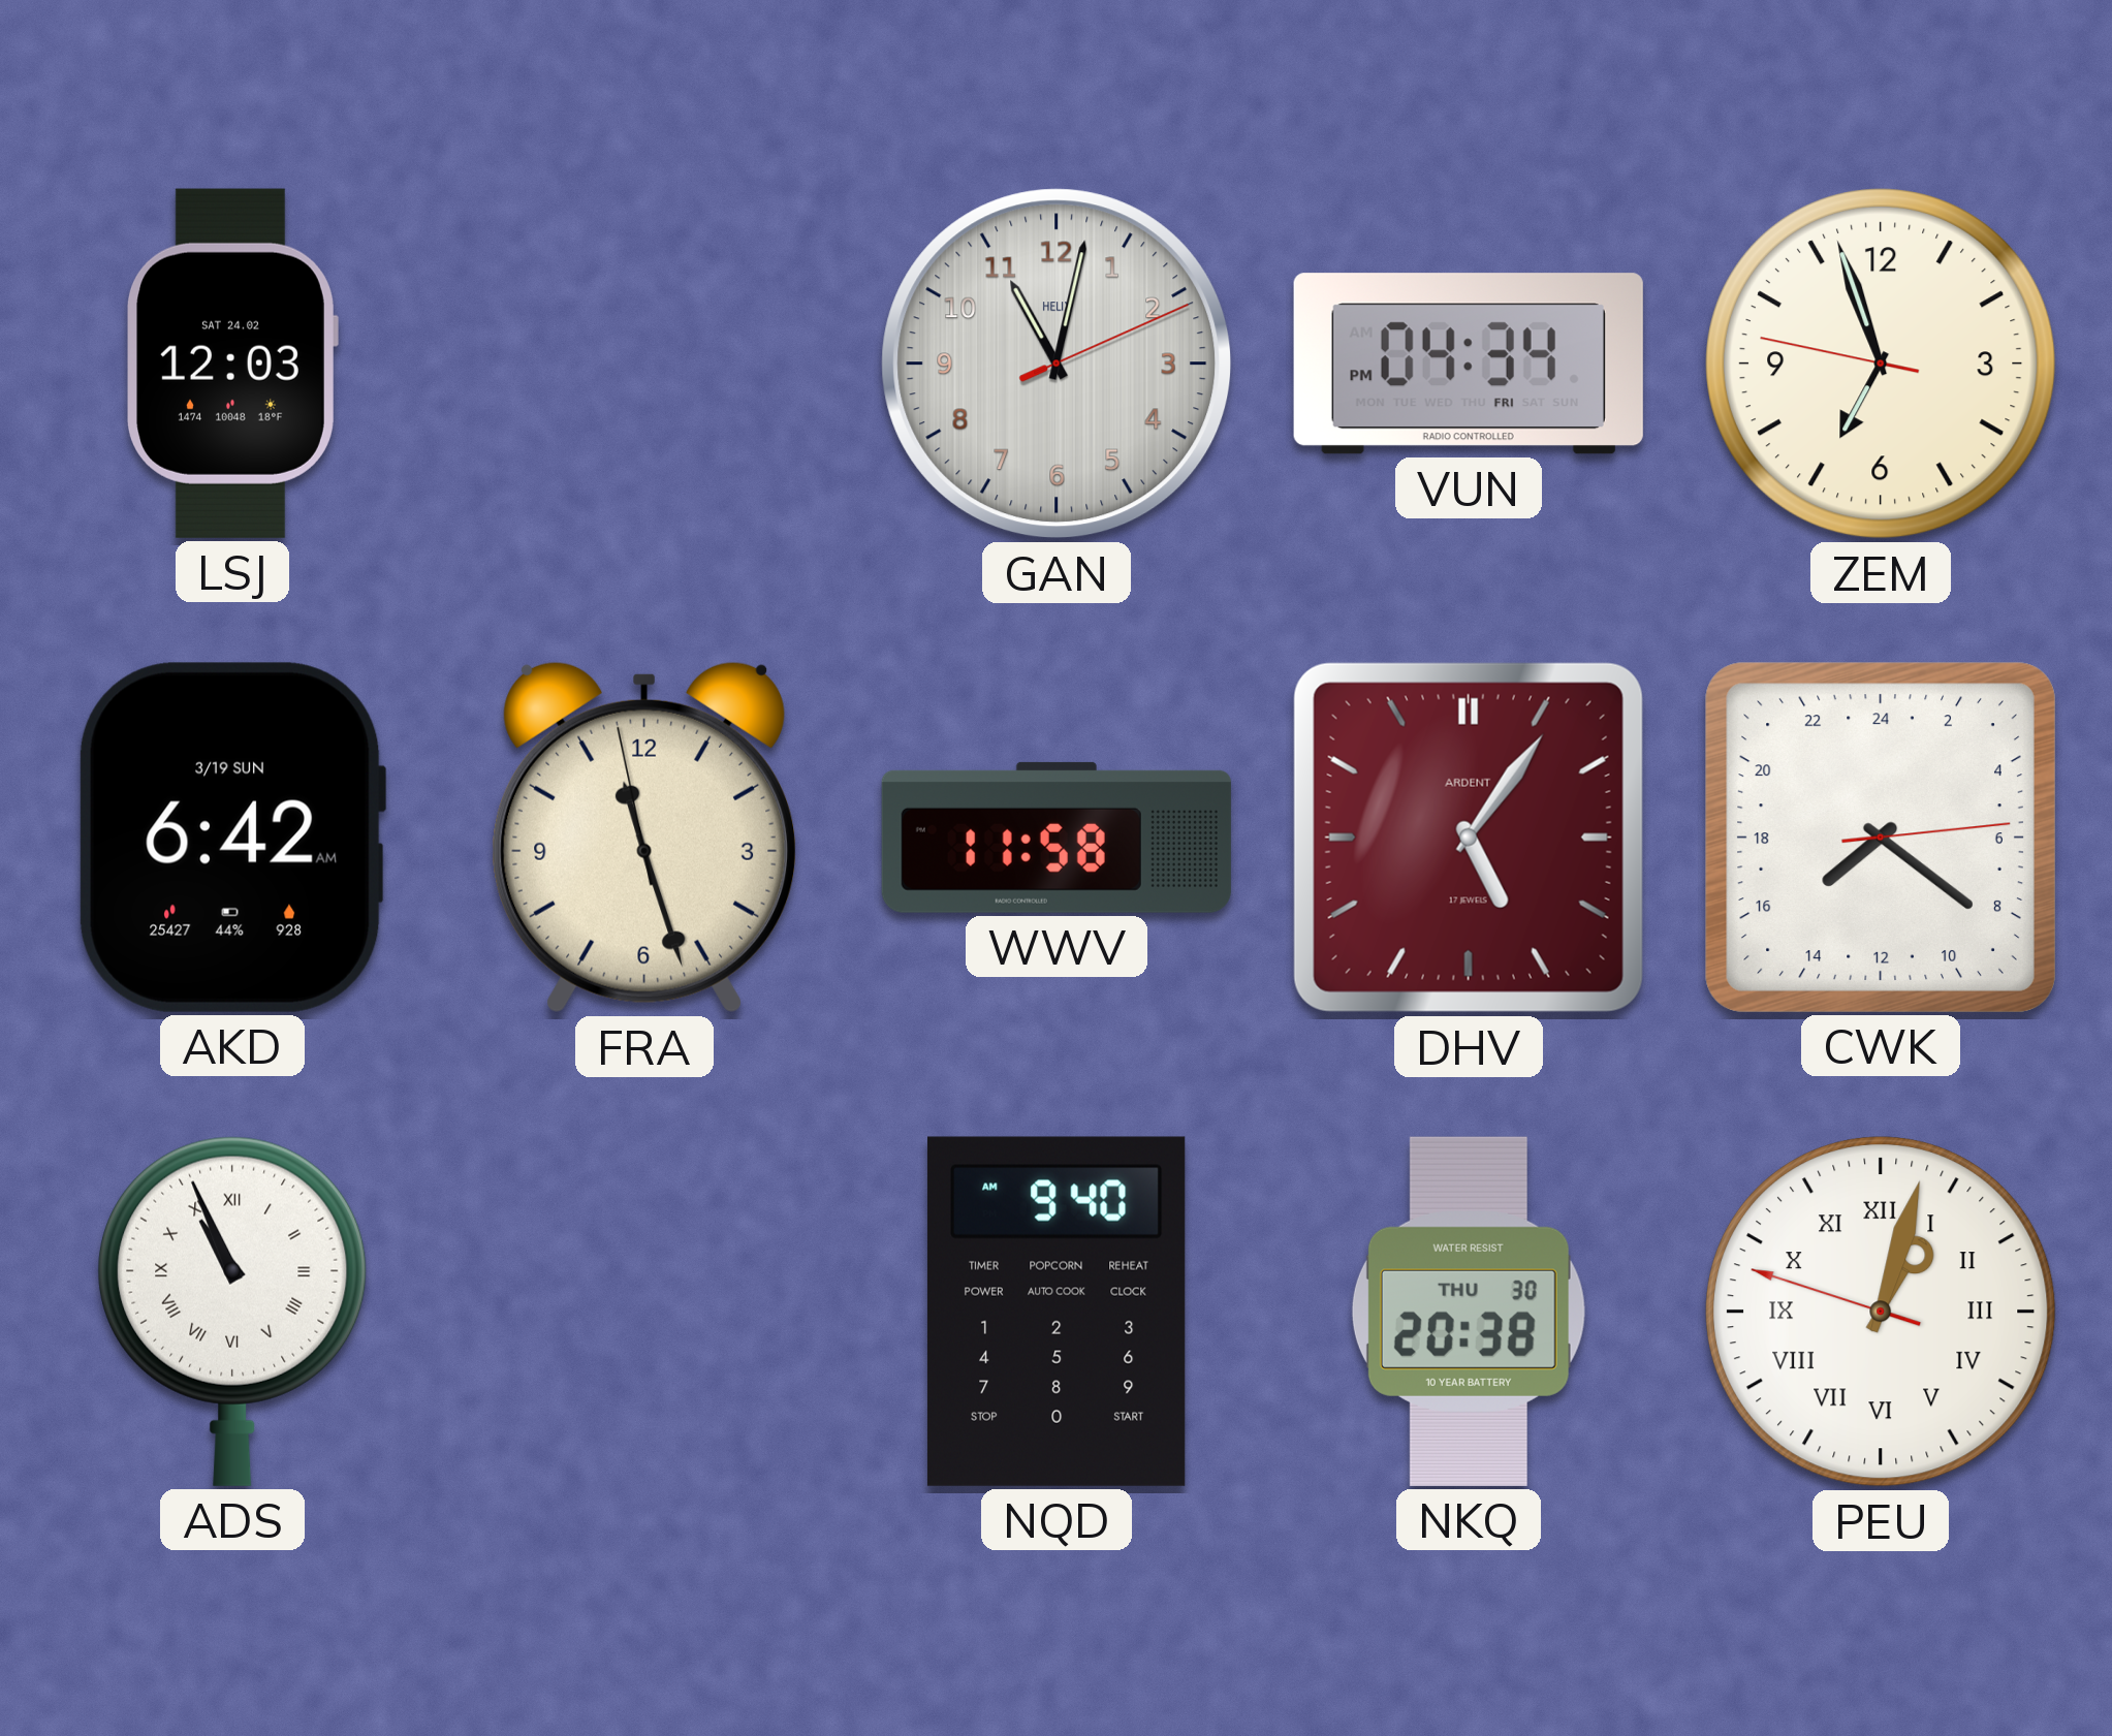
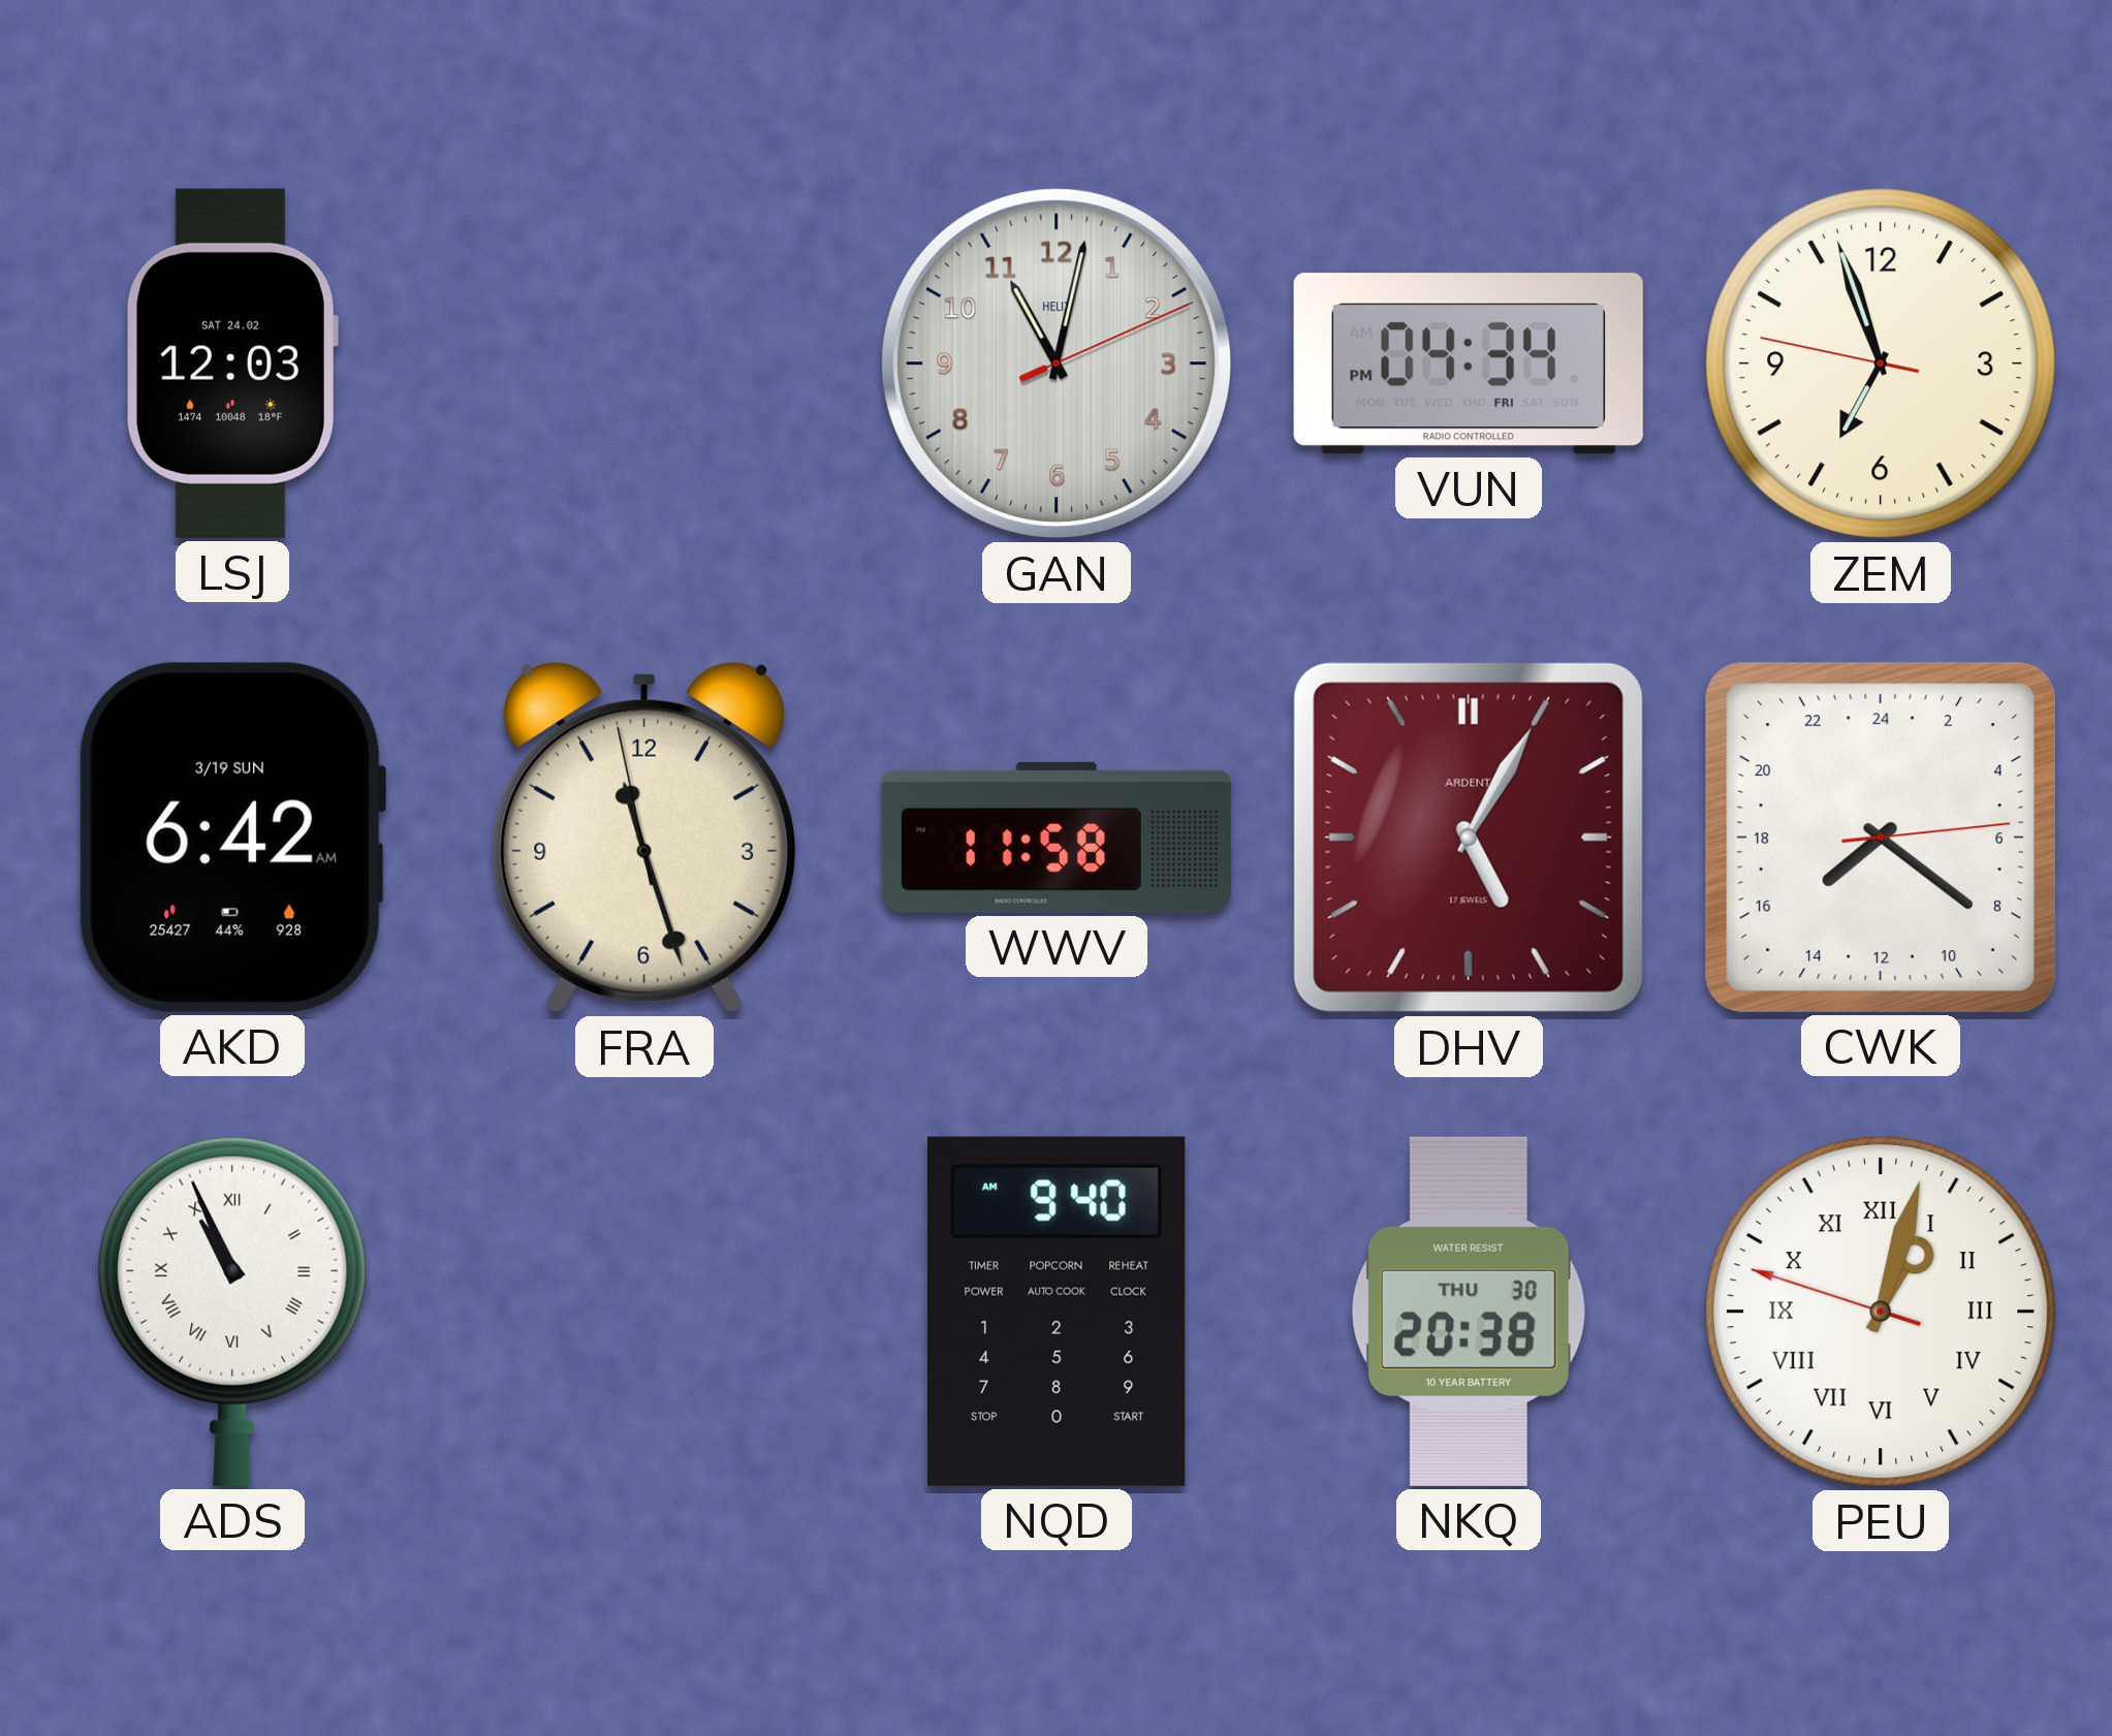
DHV: 5:06 -> 5:05
